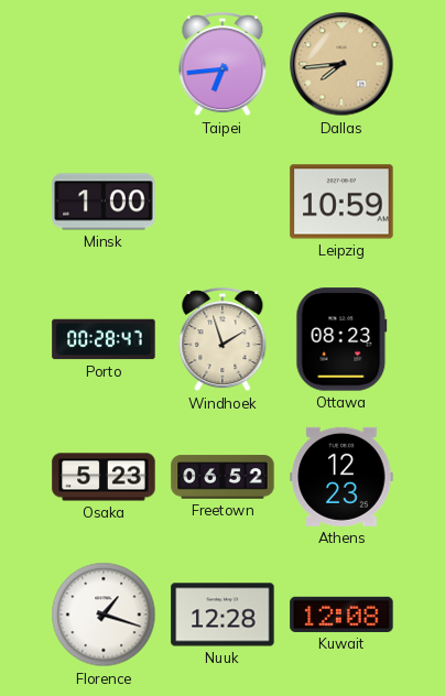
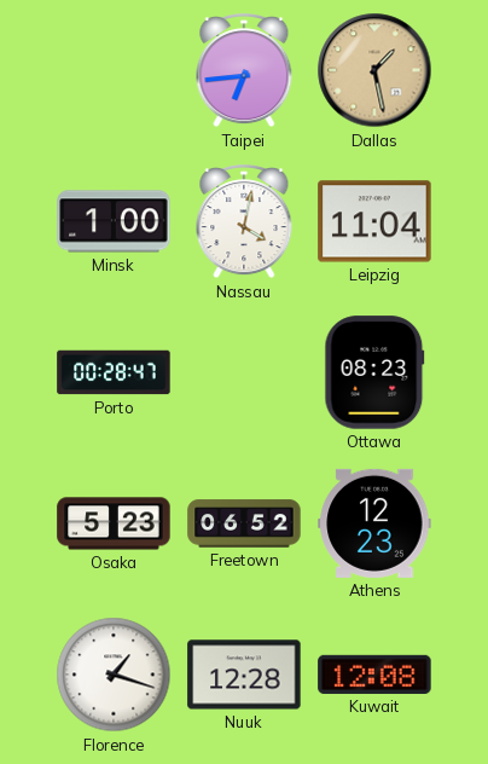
Dallas: 7:44 -> 1:28
Nassau: none -> 4:02
Leipzig: 10:59 -> 11:04
Windhoek: 1:57 -> none
